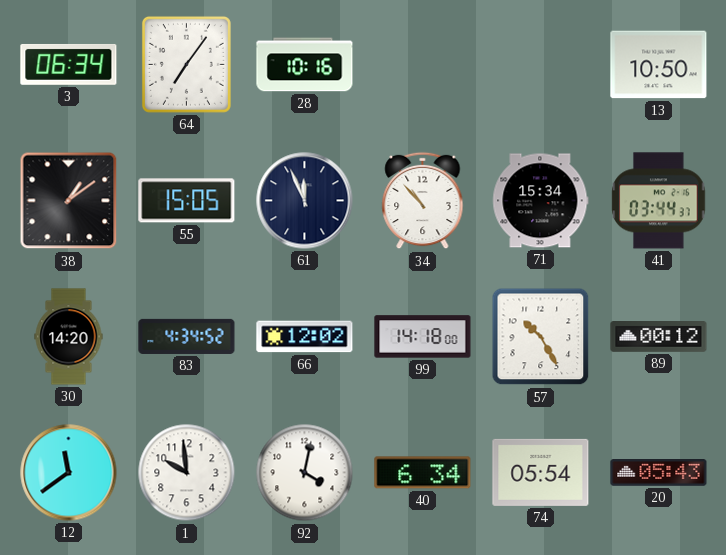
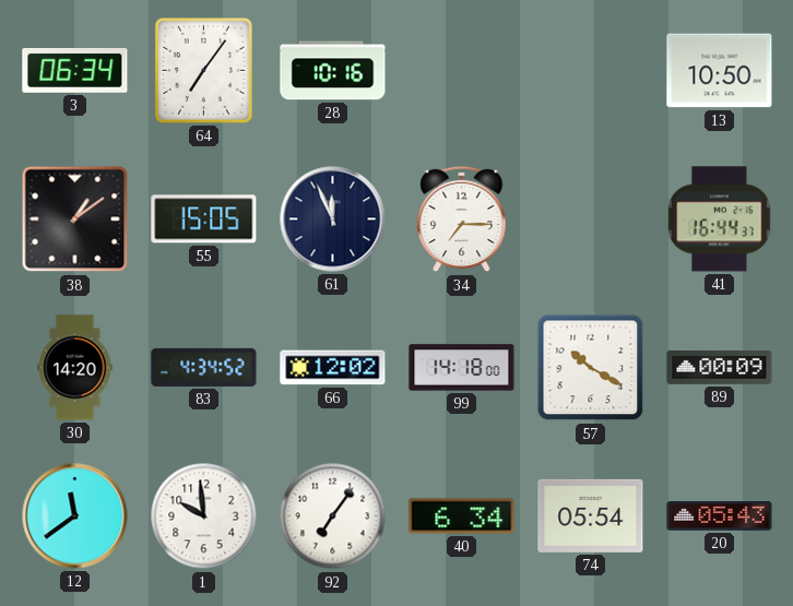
34: 10:53 -> 7:15
71: 15:34 -> none
41: 03:44 -> 16:44
57: 10:25 -> 10:20
89: 00:12 -> 00:09
92: 4:02 -> 7:06
